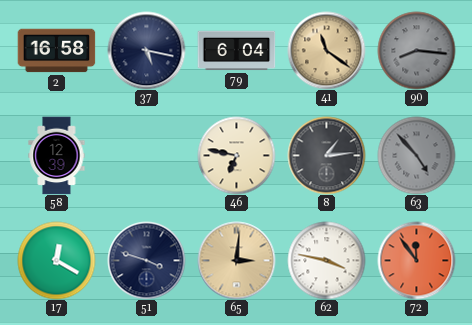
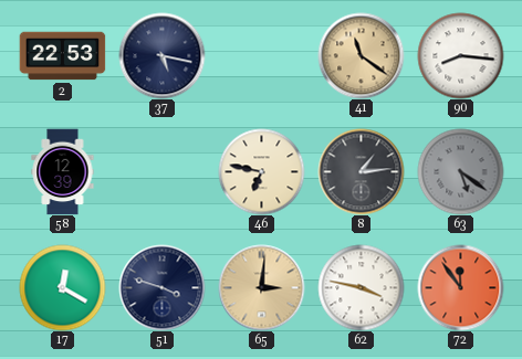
2: 16:58 -> 22:53
79: 6:04 -> none
90 dial: grey -> white
63: 4:53 -> 5:21
